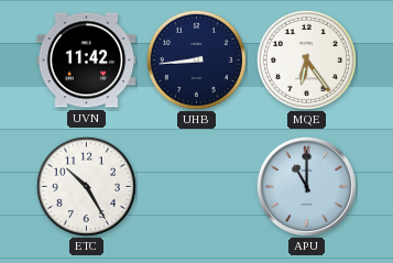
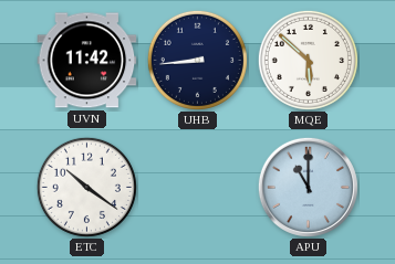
MQE: 6:24 -> 5:52
ETC: 10:25 -> 10:21
